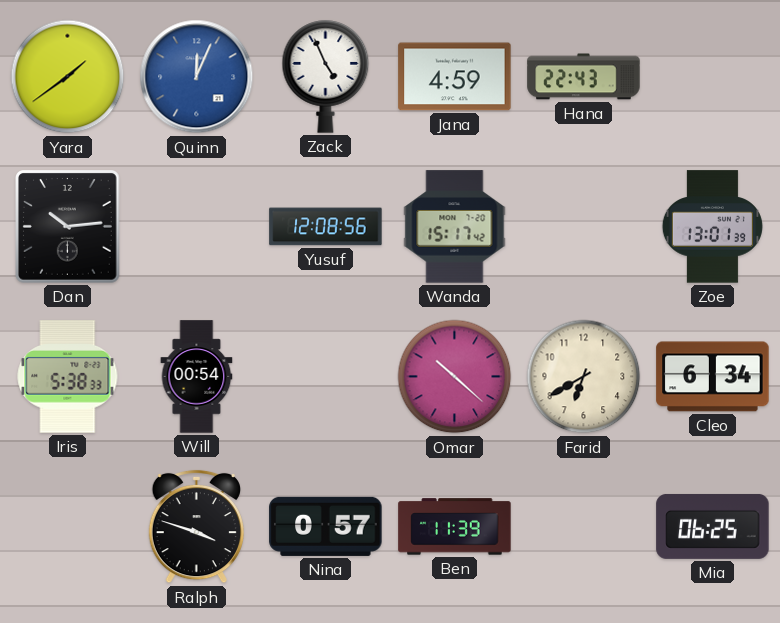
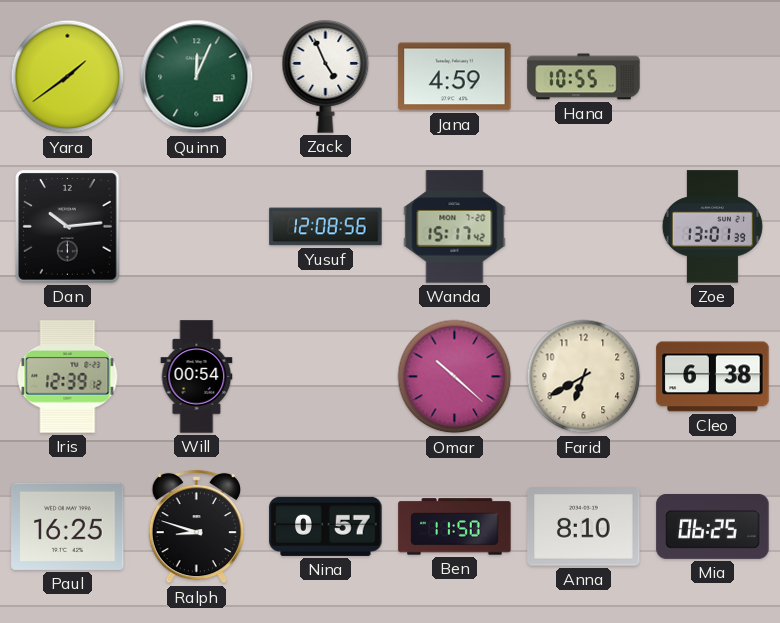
Quinn dial: blue -> green
Hana: 22:43 -> 10:55
Iris: 5:38 -> 12:39
Cleo: 6:34 -> 6:38
Paul: none -> 16:25
Ralph: 3:48 -> 8:48
Ben: 11:39 -> 11:50
Anna: none -> 8:10
